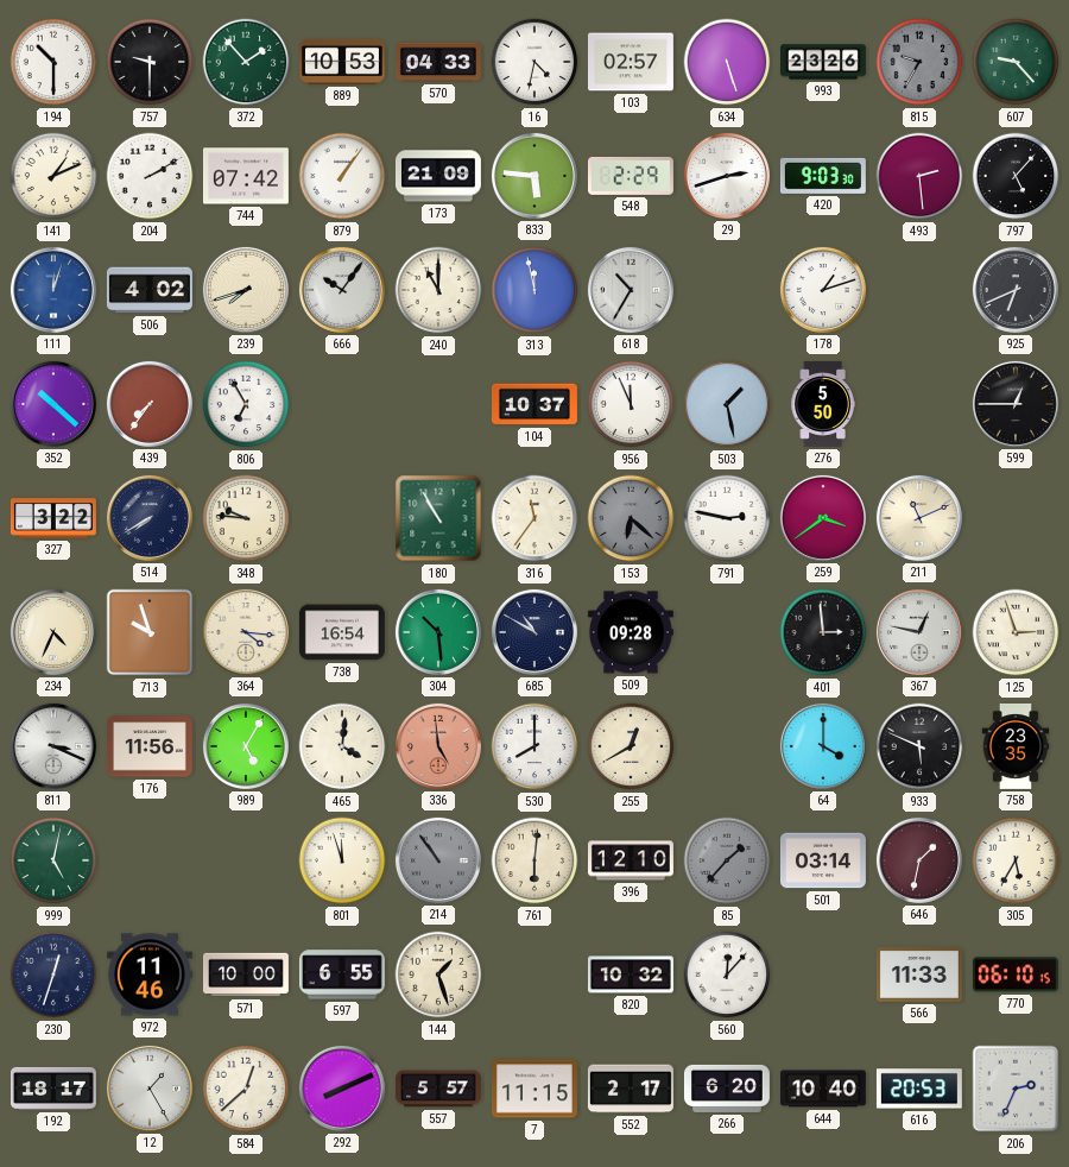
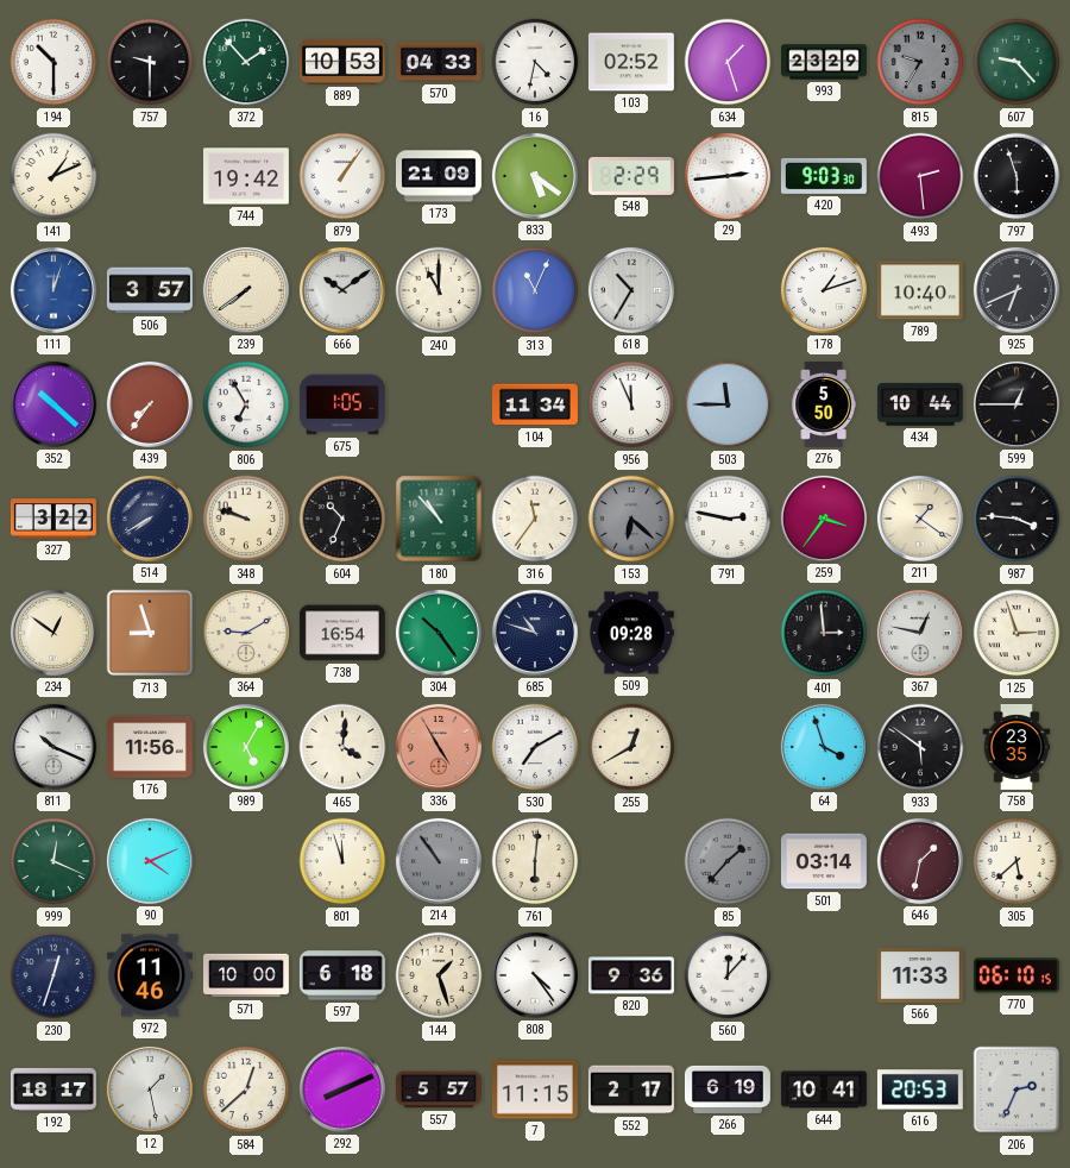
103: 02:57 -> 02:52
634: 5:27 -> 1:27
993: 23:26 -> 23:29
204: 2:10 -> none
744: 07:42 -> 19:42
833: 5:46 -> 5:21
29: 2:42 -> 2:44
797: 5:07 -> 5:57
506: 4:02 -> 3:57
239: 7:42 -> 7:39
666: 10:06 -> 10:09
313: 11:58 -> 11:04
789: none -> 10:40
675: none -> 1:05
104: 10:37 -> 11:34
503: 1:28 -> 11:45
434: none -> 10:44
348: 9:46 -> 9:48
604: none -> 10:34
180: 10:55 -> 10:53
259: 3:39 -> 3:36
211: 11:11 -> 1:21
987: none -> 3:46
234: 4:34 -> 12:51
713: 9:57 -> 8:57
364: 4:16 -> 9:10
304: 10:29 -> 10:24
685: 10:50 -> 10:48
811: 3:19 -> 10:19
336: 4:59 -> 4:55
530: 8:00 -> 7:10
64: 4:00 -> 3:57
933: 5:49 -> 5:51
999: 5:02 -> 12:19
90: none -> 4:11
396: 12:10 -> none
305: 5:35 -> 5:38
597: 6:55 -> 6:18
808: none -> 4:24
820: 10:32 -> 9:36
12: 1:25 -> 1:28
266: 6:20 -> 6:19
644: 10:40 -> 10:41
